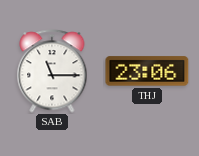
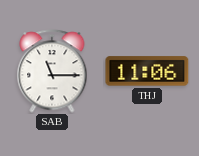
THJ: 23:06 -> 11:06
